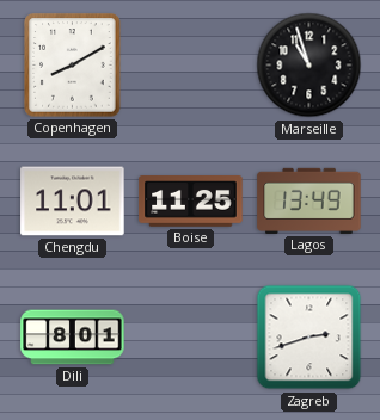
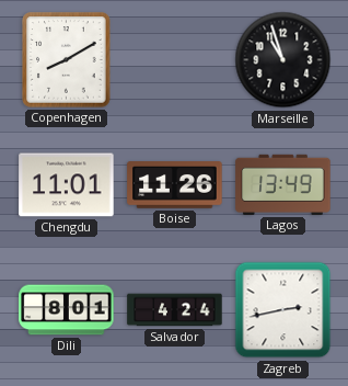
Boise: 11:25 -> 11:26
Salvador: none -> 4:24
Zagreb: 2:42 -> 2:43
